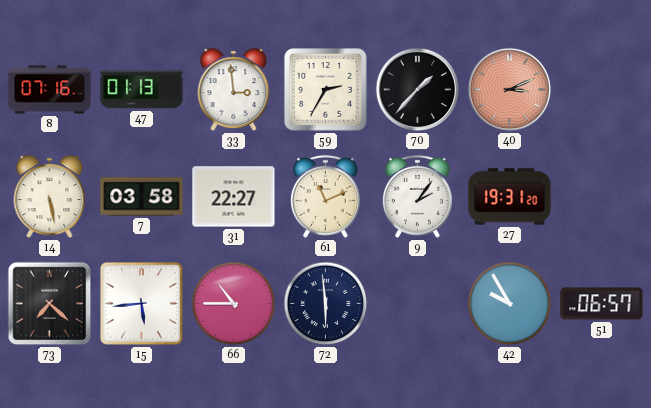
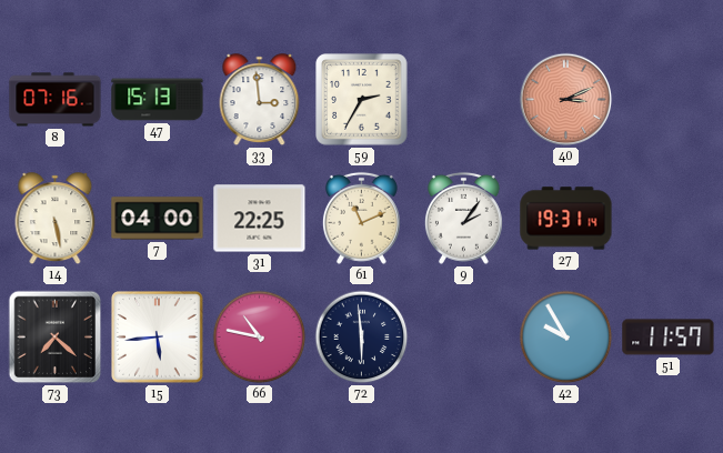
47: 01:13 -> 15:13
70: 1:37 -> none
7: 03:58 -> 04:00
31: 22:27 -> 22:25
27: 19:31:20 -> 19:31:14
66: 10:45 -> 10:47
51: 06:57 -> 11:57
